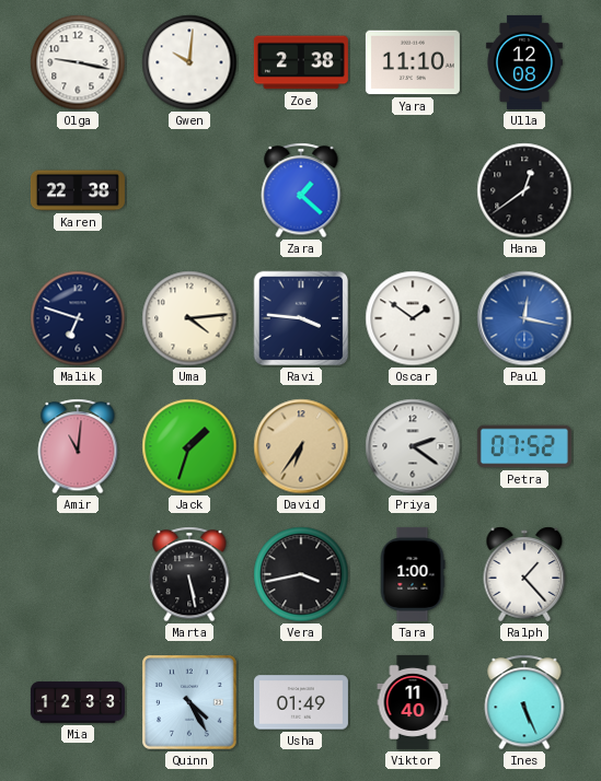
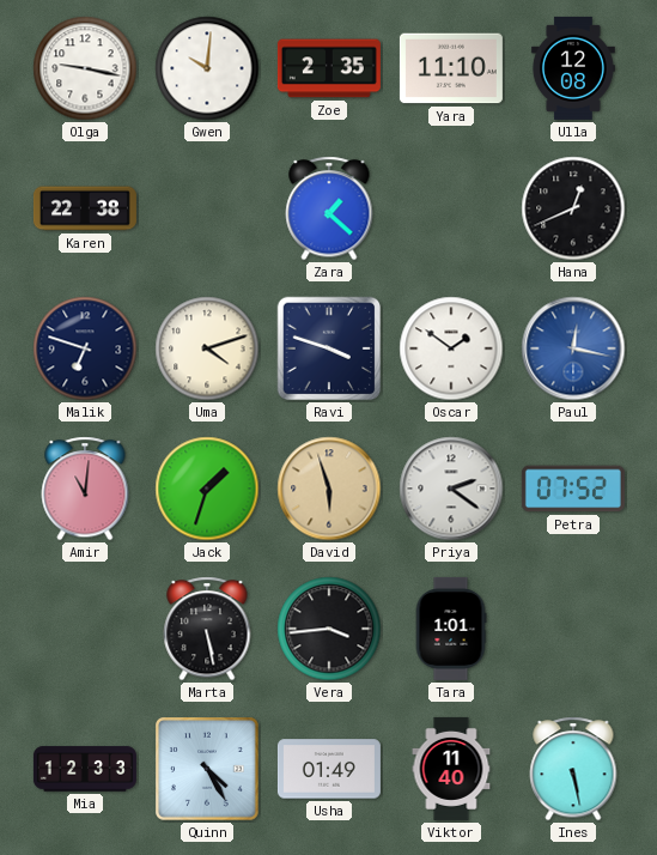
Zoe: 2:38 -> 2:35
Hana: 12:39 -> 12:41
Uma: 4:14 -> 4:12
Ravi: 3:46 -> 3:48
David: 6:36 -> 5:57
Vera: 3:43 -> 3:44
Tara: 1:00 -> 1:01
Ralph: 1:23 -> none
Ines: 5:26 -> 5:28
